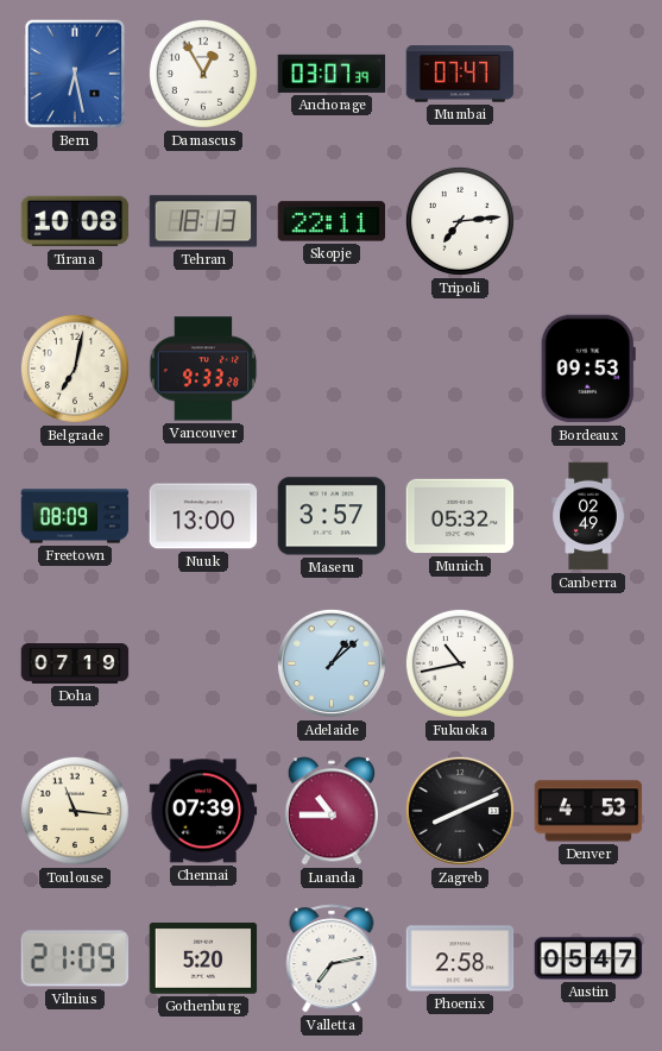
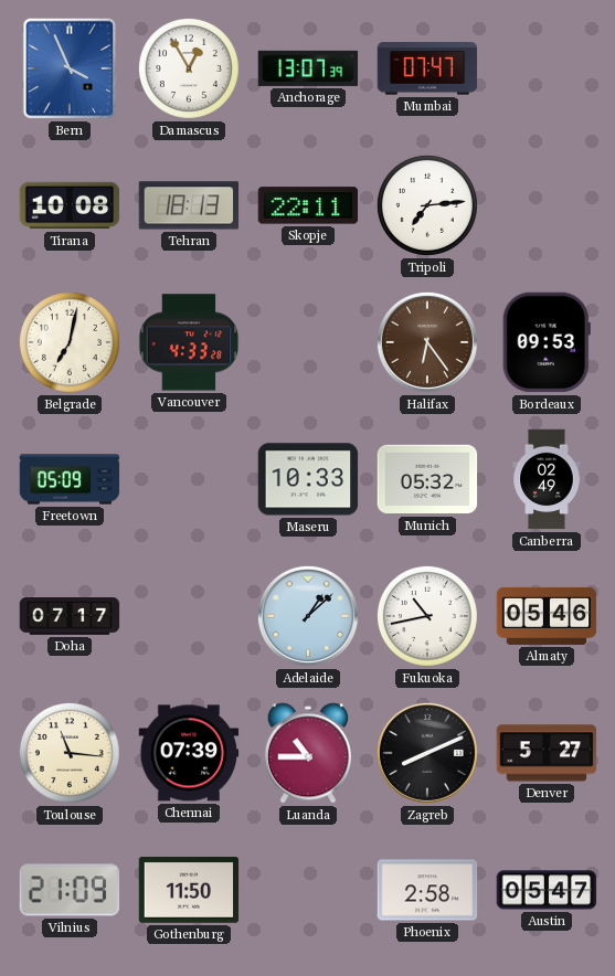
Bern: 6:28 -> 3:56
Anchorage: 03:07 -> 13:07
Vancouver: 9:33 -> 4:33
Halifax: none -> 6:24
Freetown: 08:09 -> 05:09
Nuuk: 13:00 -> none
Maseru: 3:57 -> 10:33
Doha: 07:19 -> 07:17
Almaty: none -> 05:46
Denver: 4:53 -> 5:27
Gothenburg: 5:20 -> 11:50
Valletta: 7:13 -> none
